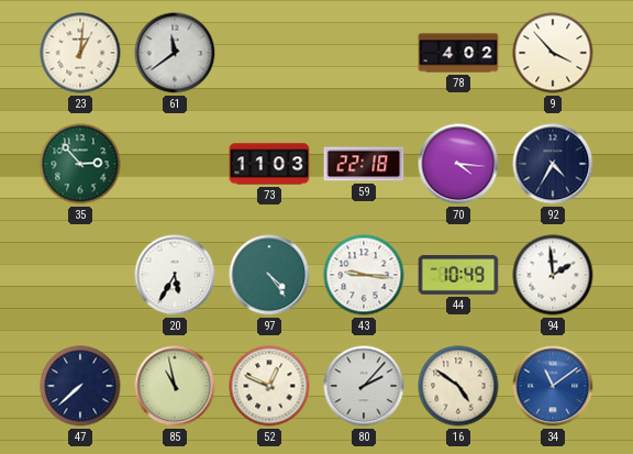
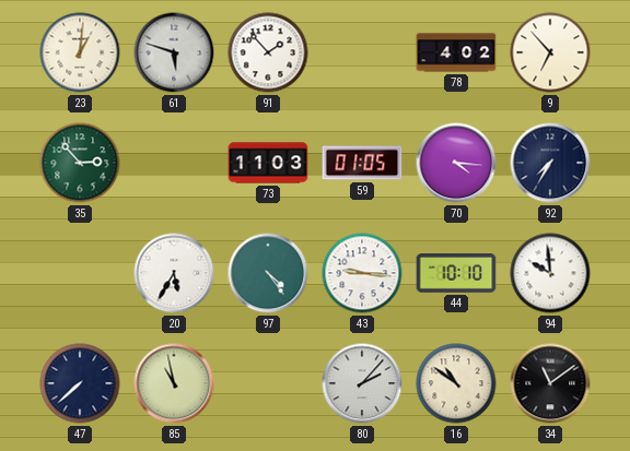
61: 11:39 -> 5:48
91: none -> 1:53
9: 3:53 -> 6:53
59: 22:18 -> 01:05
92: 4:35 -> 7:35
44: 10:49 -> 10:10
94: 1:59 -> 9:59
52: 12:49 -> none
16: 4:51 -> 10:51
34 dial: blue -> black
